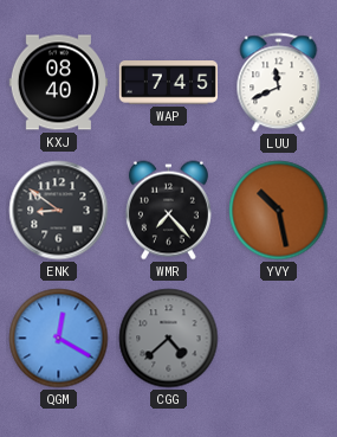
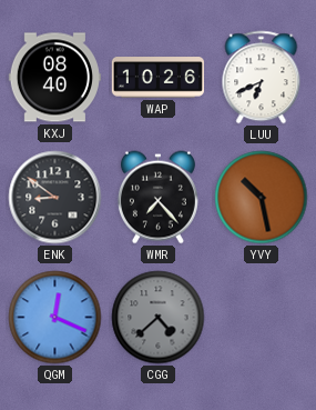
WAP: 7:45 -> 10:26
LUU: 11:41 -> 6:41
QGM: 12:20 -> 12:19
